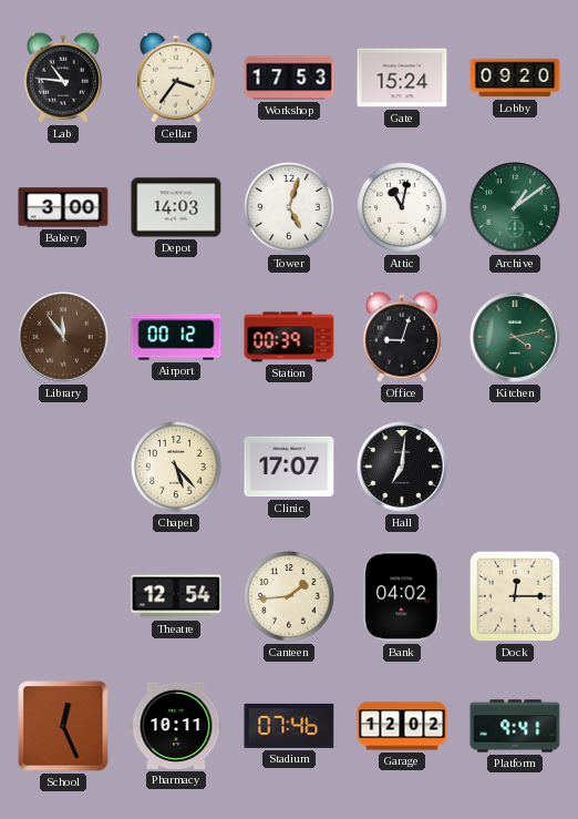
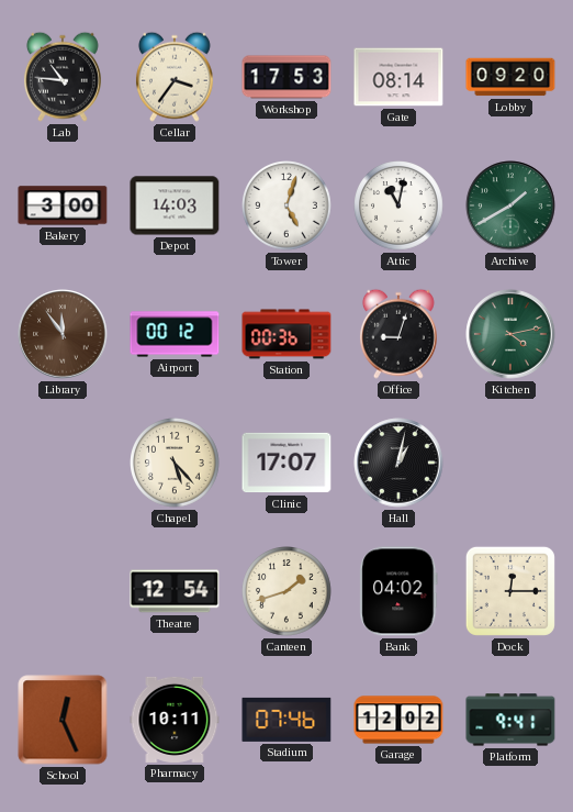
Gate: 15:24 -> 08:14
Archive: 1:09 -> 1:40
Station: 00:39 -> 00:36
Hall: 7:01 -> 1:02
Canteen: 1:44 -> 1:42
